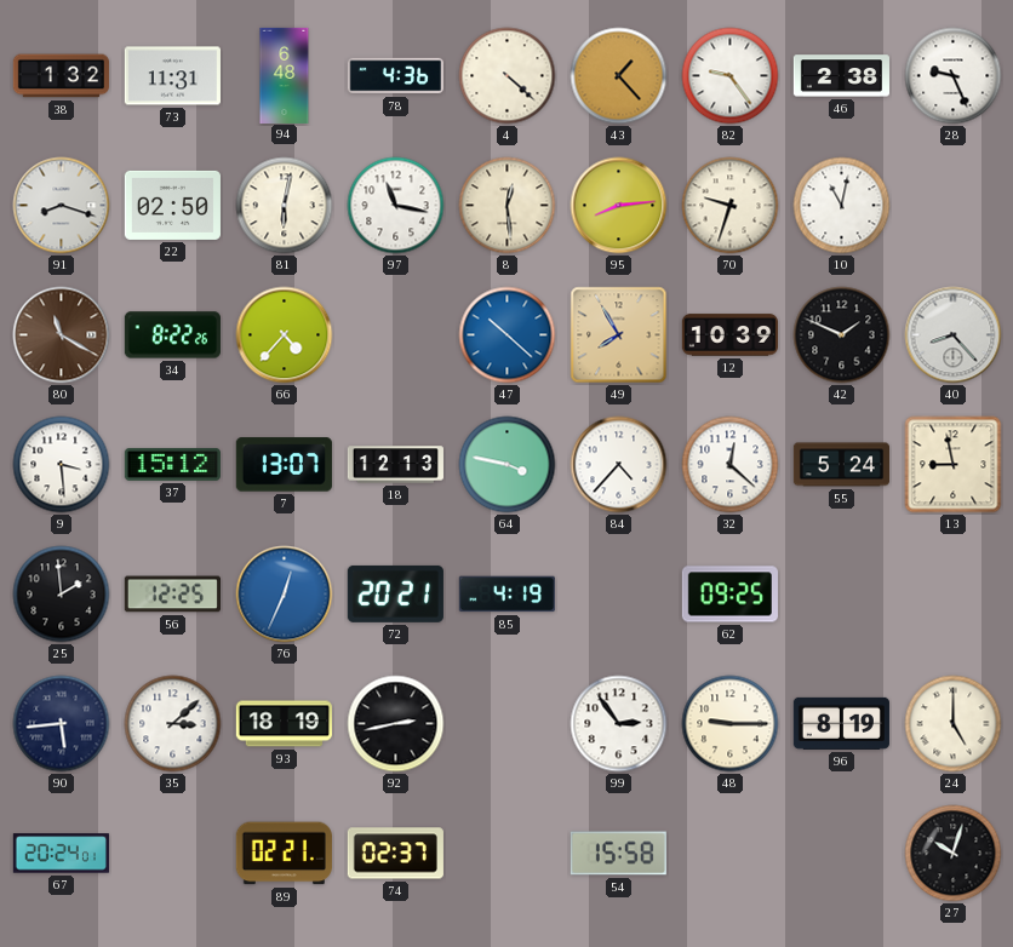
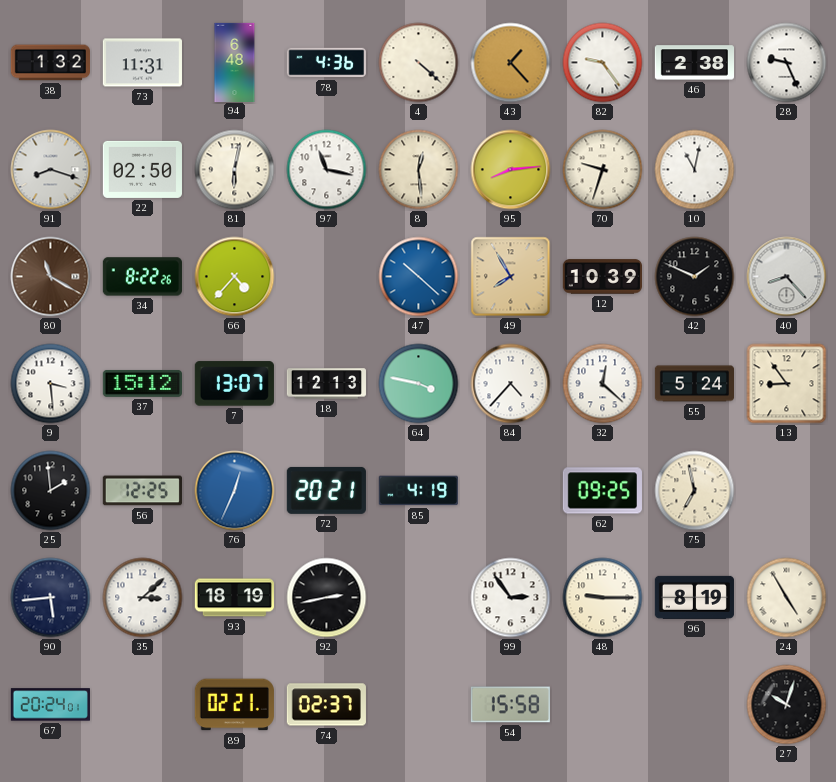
13: 8:58 -> 8:54
75: none -> 6:58
24: 5:00 -> 4:55
